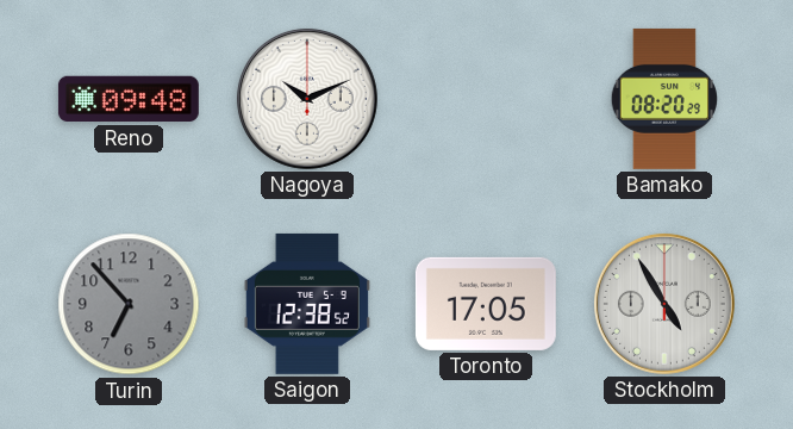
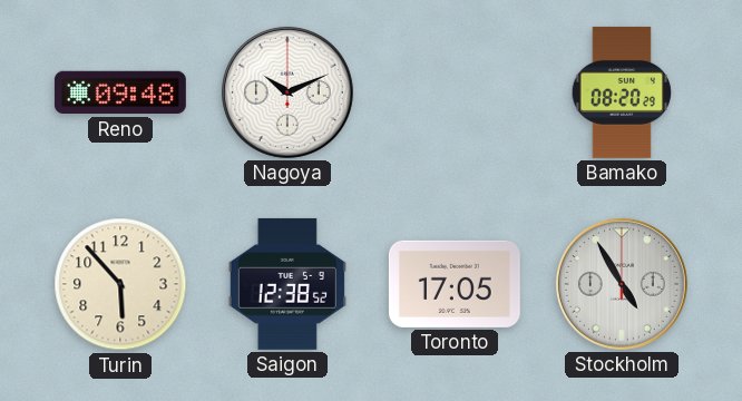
Turin: 6:53 -> 5:53
Turin dial: grey -> cream
